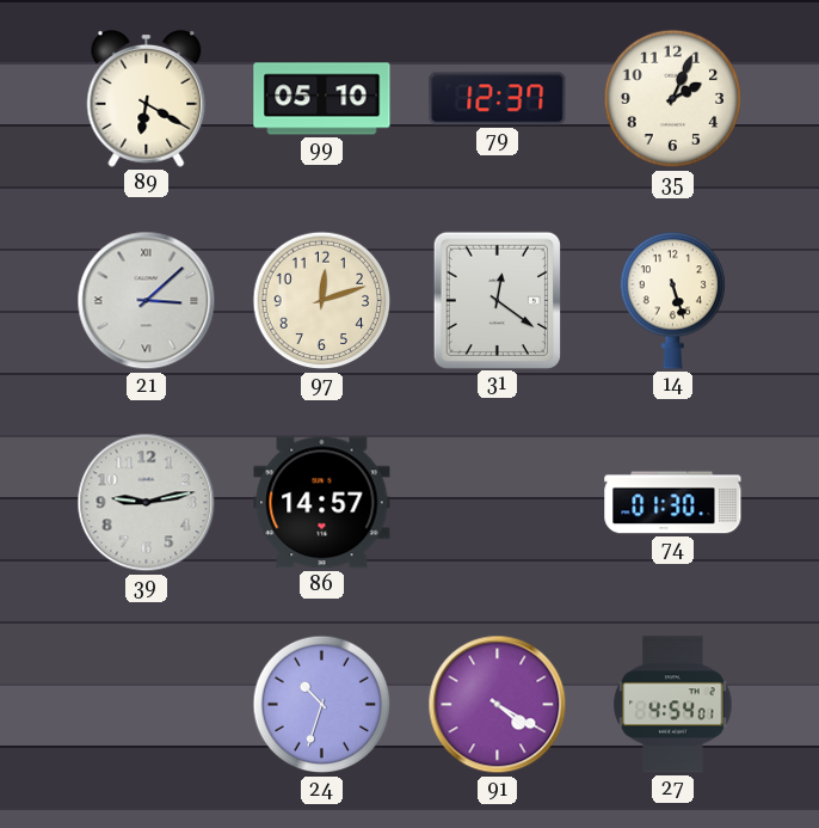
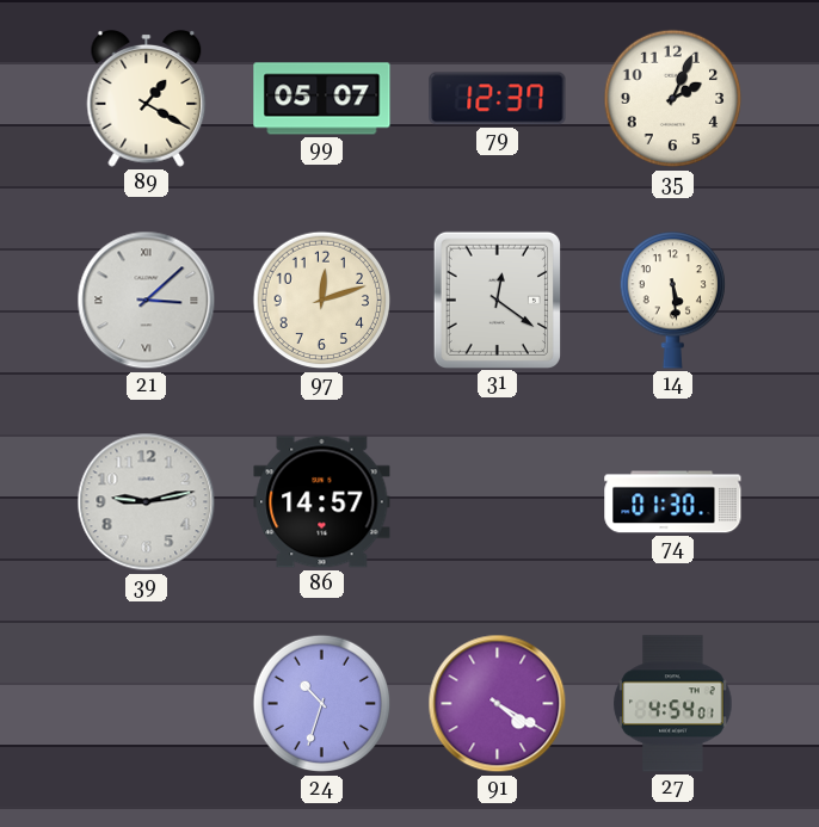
89: 6:20 -> 1:20
99: 05:10 -> 05:07
14: 5:27 -> 5:29
